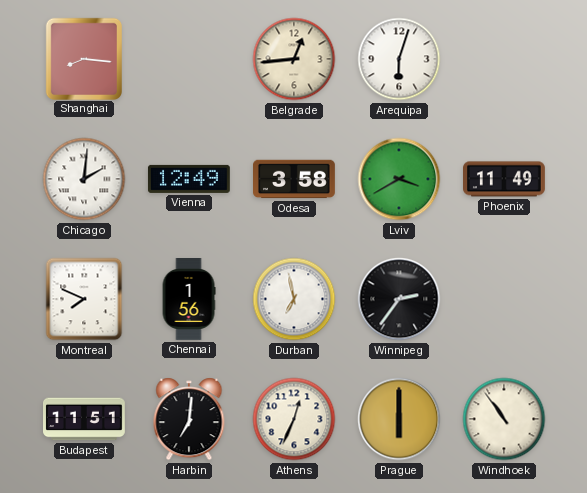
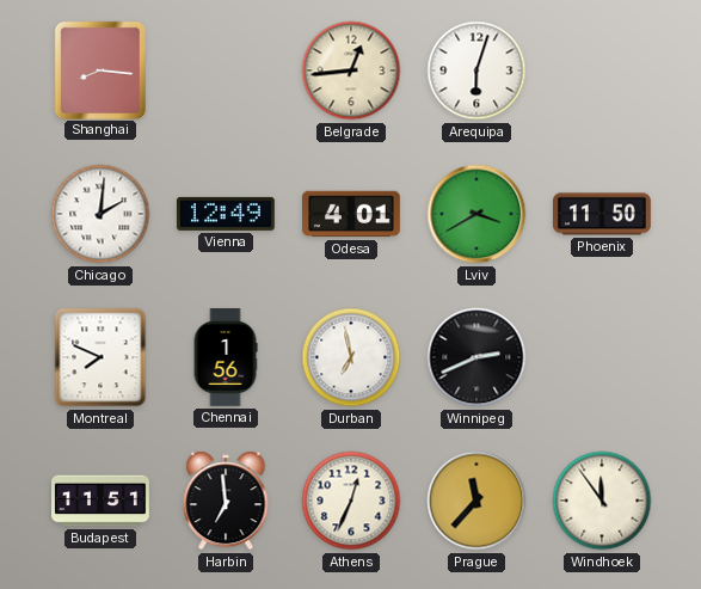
Odesa: 3:58 -> 4:01
Phoenix: 11:49 -> 11:50
Winnipeg: 2:36 -> 2:41
Harbin: 7:01 -> 6:59
Prague: 6:00 -> 11:37
Windhoek: 10:54 -> 11:54
